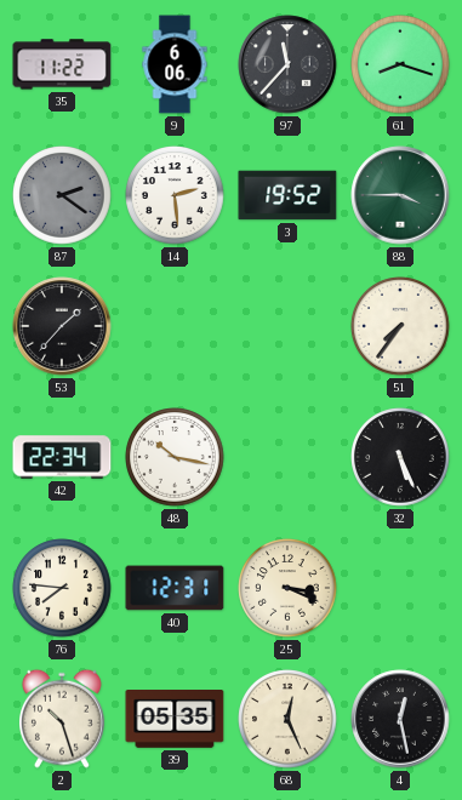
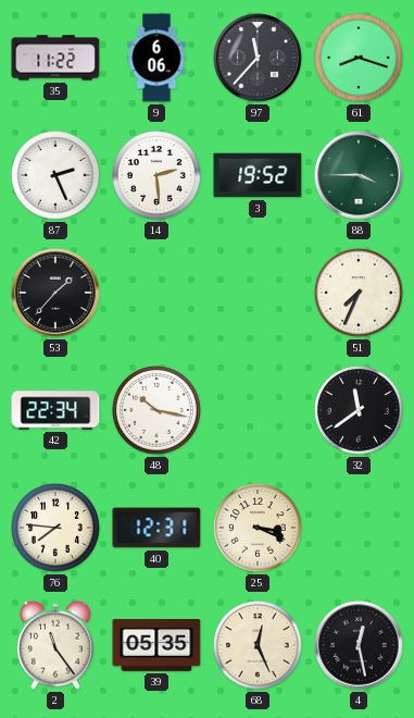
87: 2:21 -> 2:26
87 dial: grey -> white
51: 7:36 -> 7:34
32: 5:26 -> 11:39
2: 10:27 -> 11:24
